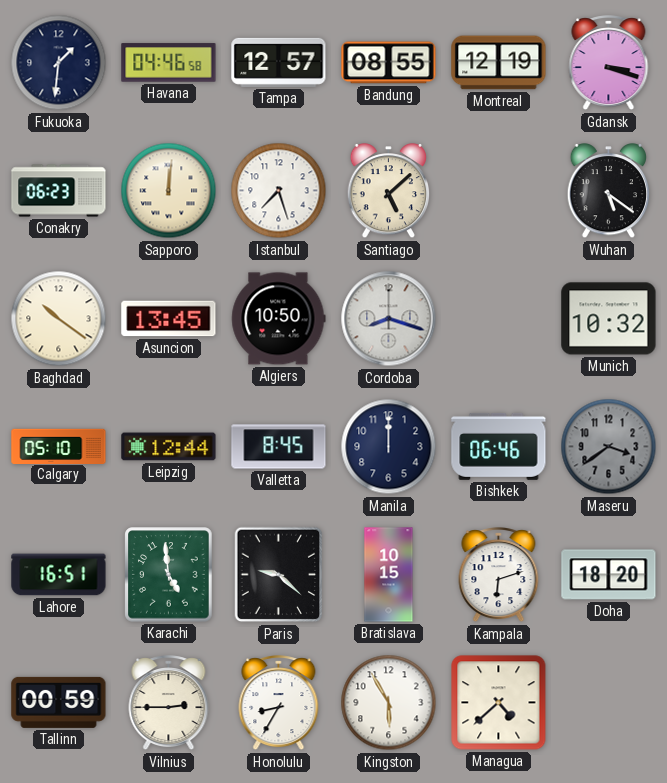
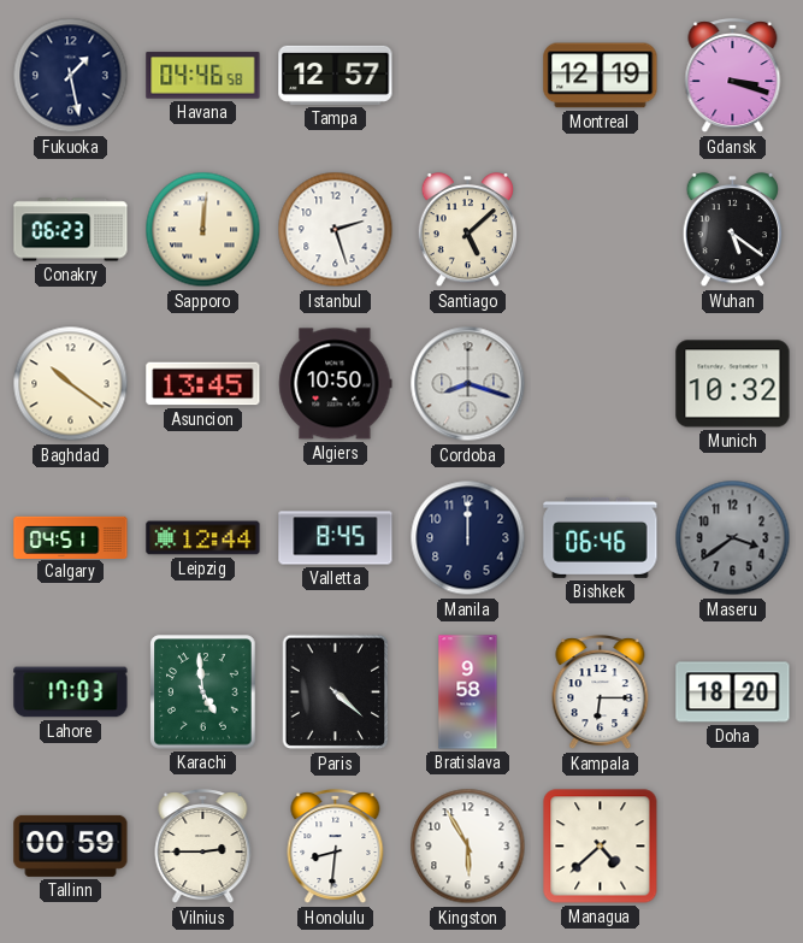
Fukuoka: 1:31 -> 1:28
Bandung: 08:55 -> none
Istanbul: 7:27 -> 2:27
Calgary: 05:10 -> 04:51
Lahore: 16:51 -> 17:03
Paris: 9:22 -> 4:22
Bratislava: 10:15 -> 9:58
Kampala: 6:12 -> 6:15
Honolulu: 8:35 -> 8:31
